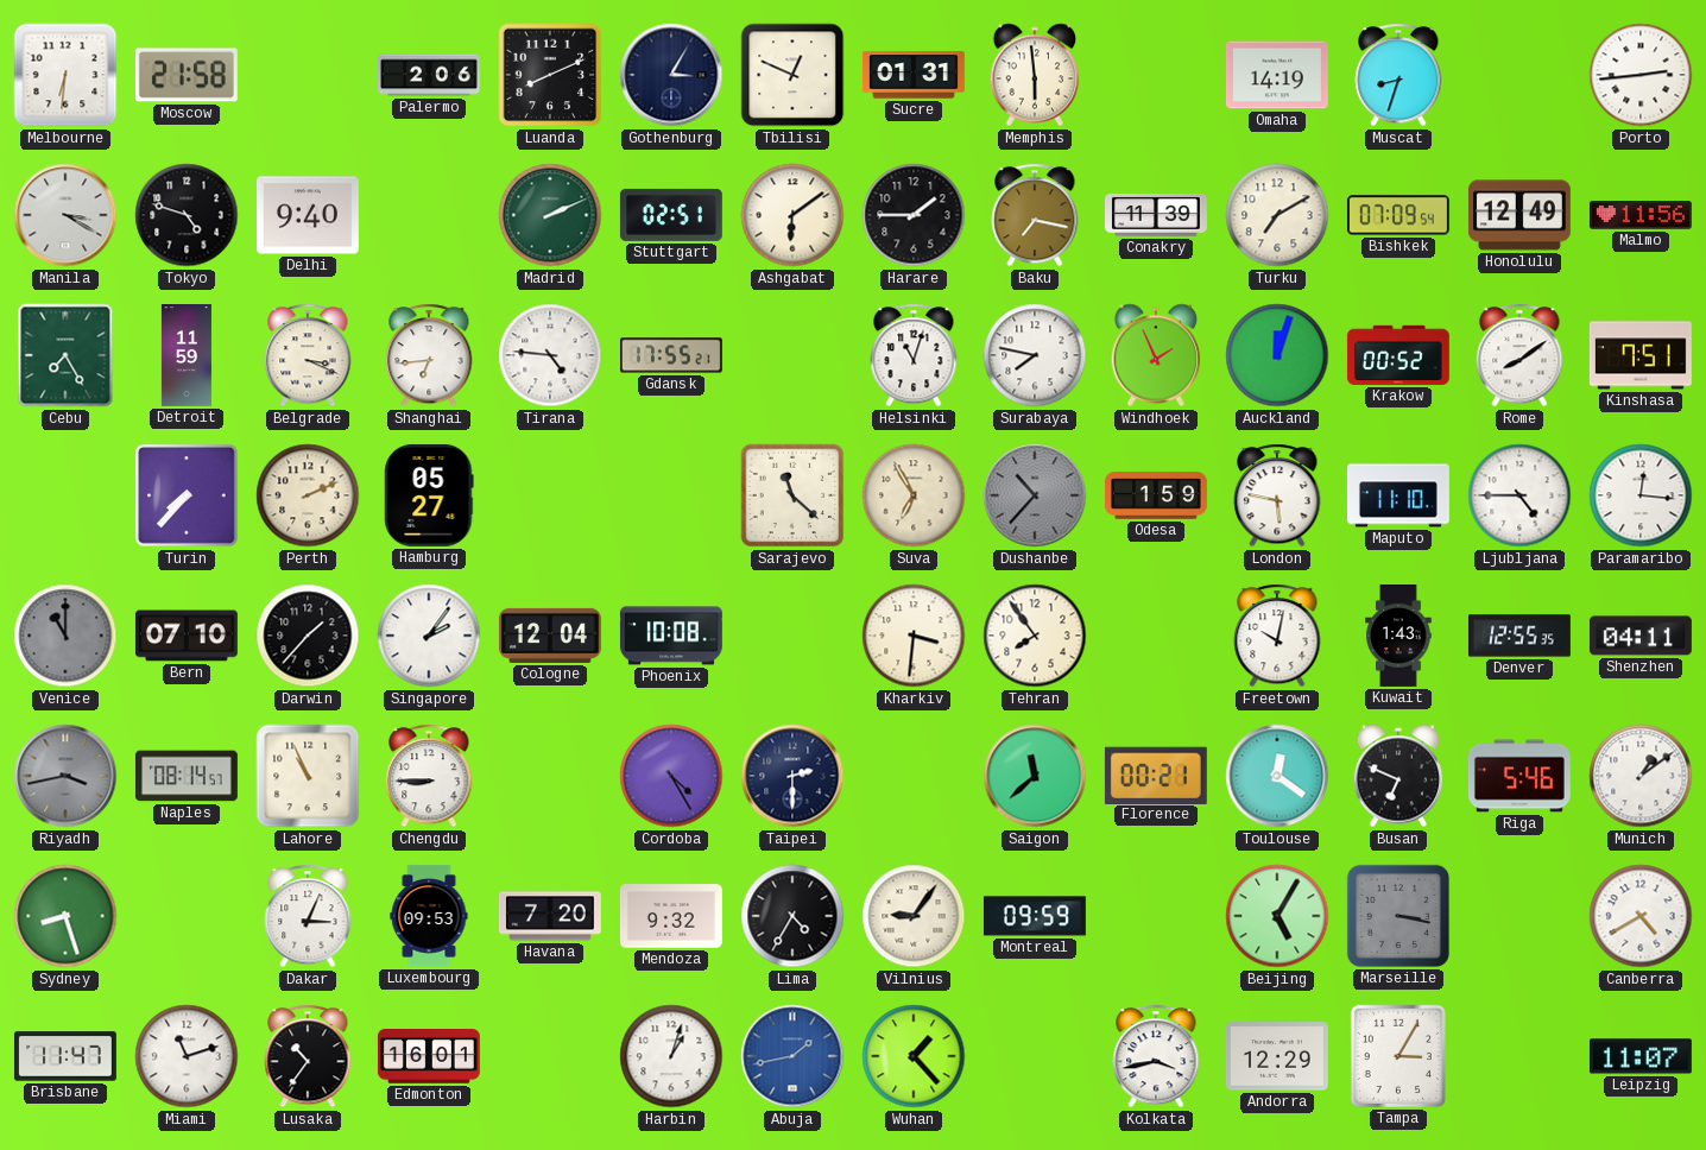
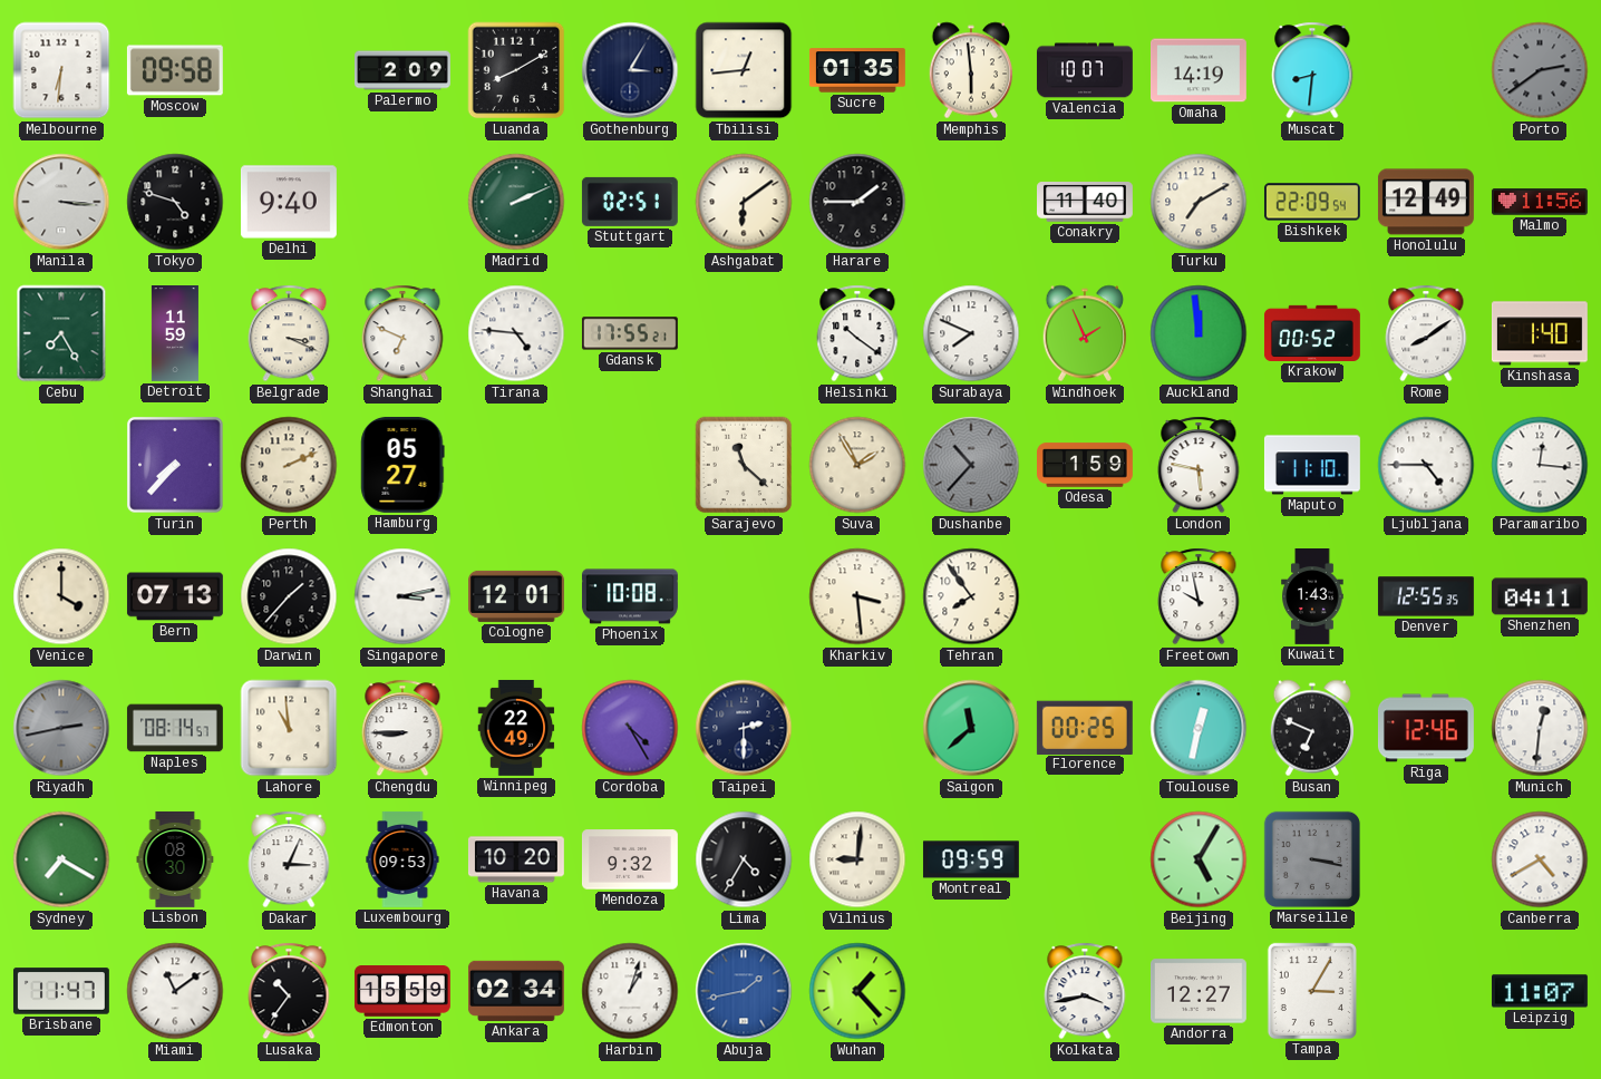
Moscow: 21:58 -> 09:58
Palermo: 2:06 -> 2:09
Luanda: 8:11 -> 8:10
Tbilisi: 12:49 -> 12:44
Sucre: 01:31 -> 01:35
Valencia: none -> 10:07
Muscat: 8:33 -> 8:31
Porto: 2:44 -> 2:39
Porto dial: white -> grey
Manila: 3:20 -> 3:16
Baku: 7:17 -> none
Conakry: 11:39 -> 11:40
Bishkek: 07:09 -> 22:09
Shanghai: 6:44 -> 6:49
Helsinki: 11:03 -> 10:21
Surabaya: 7:47 -> 7:49
Auckland: 12:03 -> 11:59
Kinshasa: 7:51 -> 1:40
Suva: 6:55 -> 1:55
Venice: 11:00 -> 4:00
Venice dial: grey -> cream
Bern: 07:10 -> 07:13
Singapore: 2:06 -> 3:13
Cologne: 12:04 -> 12:01
Kharkiv: 3:31 -> 3:29
Freetown: 10:02 -> 9:58
Riyadh: 3:43 -> 2:43
Lahore: 10:56 -> 10:59
Winnipeg: none -> 22:49
Florence: 00:21 -> 00:25
Toulouse: 12:21 -> 12:32
Riga: 5:46 -> 12:46
Munich: 1:09 -> 12:31
Sydney: 8:27 -> 7:20
Lisbon: none -> 08:30
Havana: 7:20 -> 10:20
Vilnius: 9:06 -> 9:01
Miami: 11:12 -> 11:09
Edmonton: 16:01 -> 15:59
Ankara: none -> 02:34
Andorra: 12:29 -> 12:27
